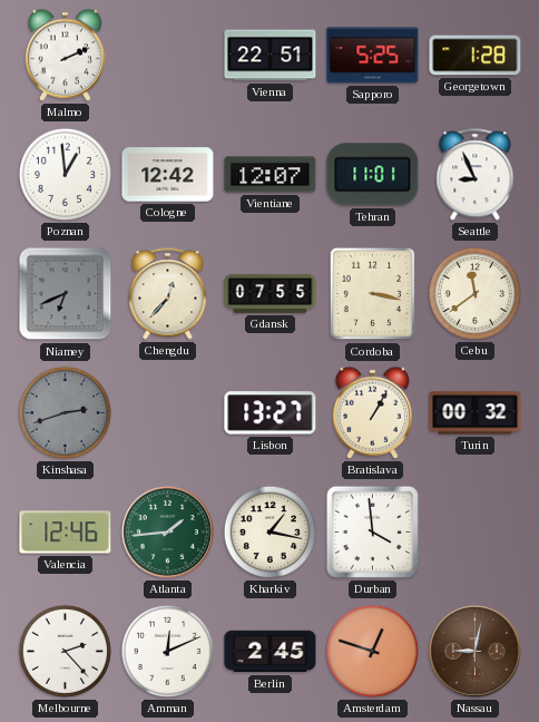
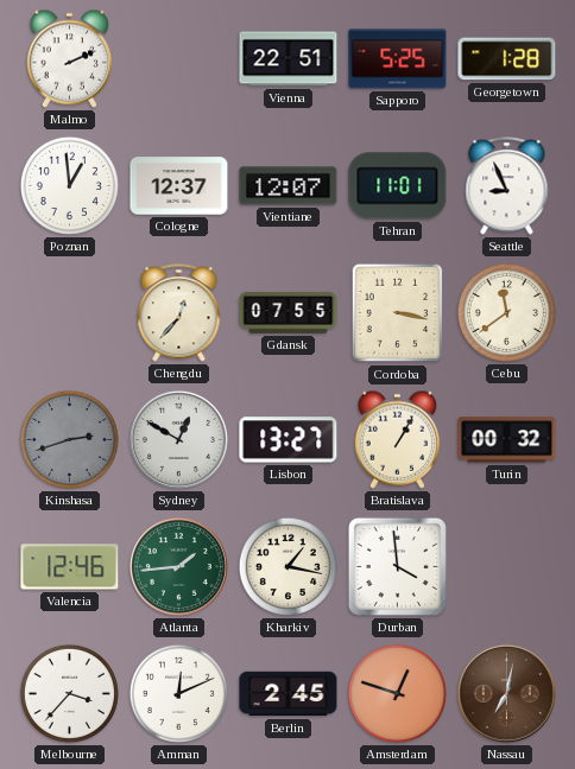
Cologne: 12:42 -> 12:37
Niamey: 6:41 -> none
Sydney: none -> 12:50
Melbourne: 2:23 -> 3:37
Nassau: 9:02 -> 7:02
